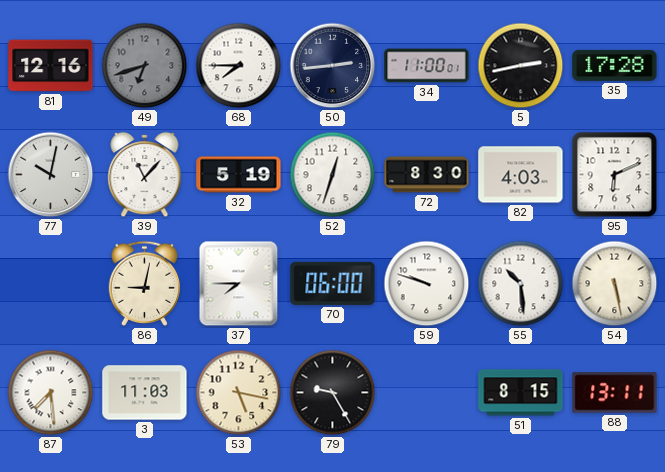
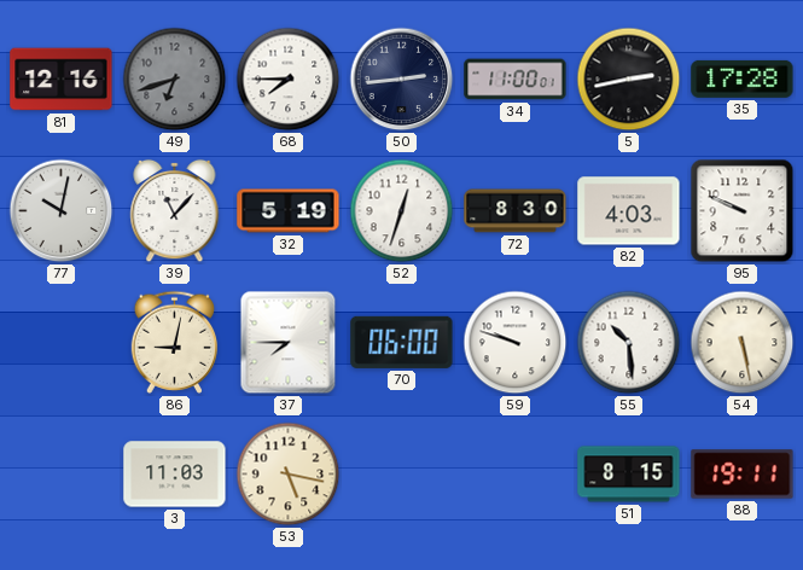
95: 6:11 -> 9:49
87: 7:29 -> none
79: 9:25 -> none
88: 13:11 -> 19:11
